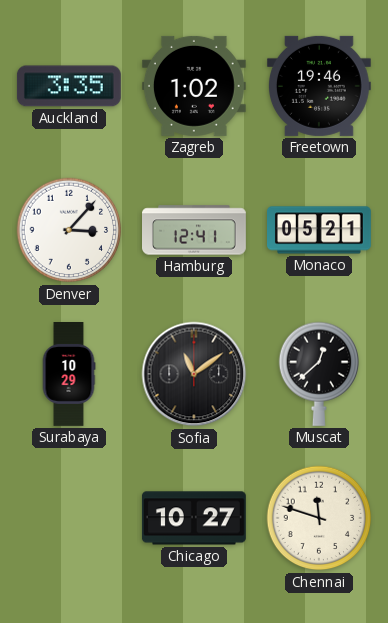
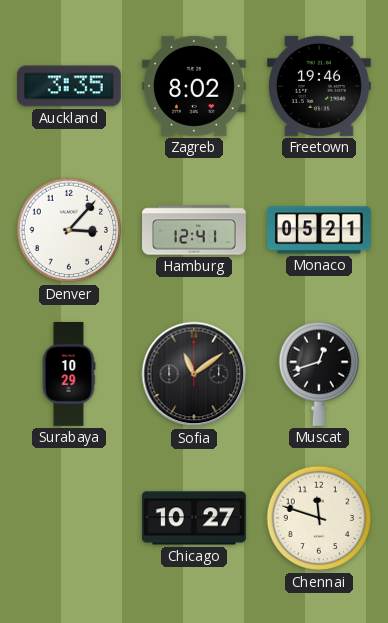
Zagreb: 1:02 -> 8:02
Muscat: 12:38 -> 12:42
